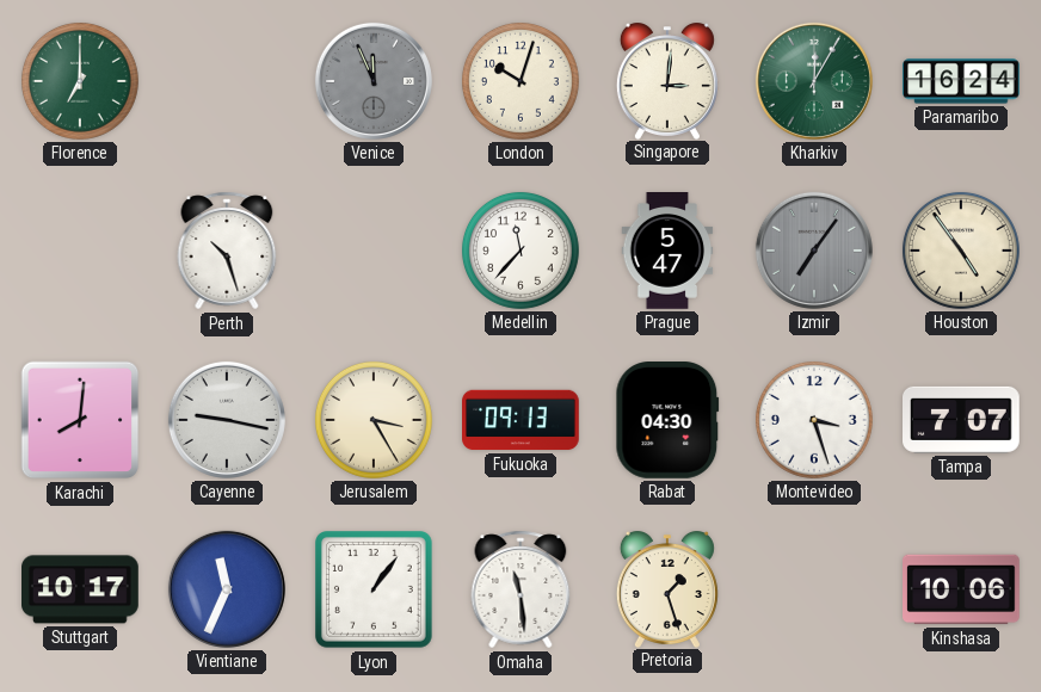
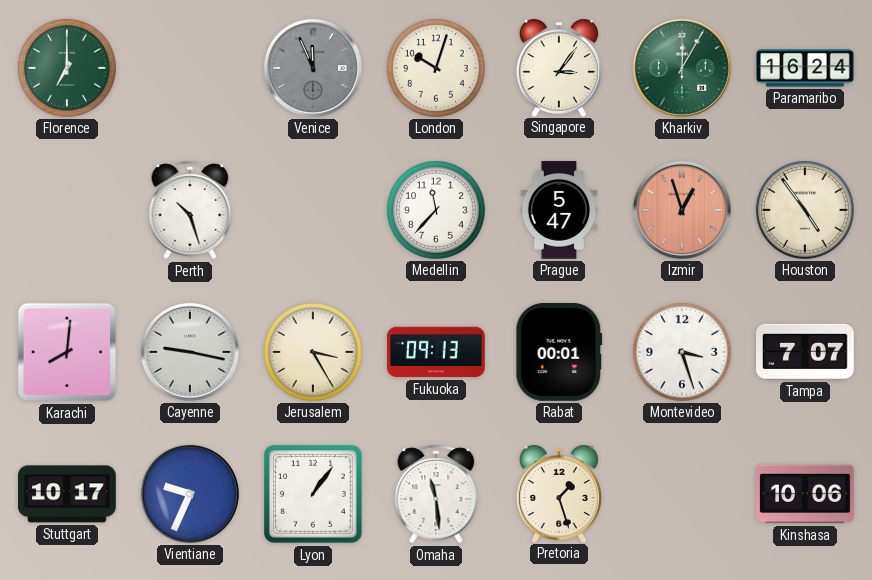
Singapore: 3:01 -> 3:06
Izmir: 7:06 -> 12:57
Izmir dial: grey -> salmon
Rabat: 04:30 -> 00:01
Vientiane: 11:34 -> 9:34
